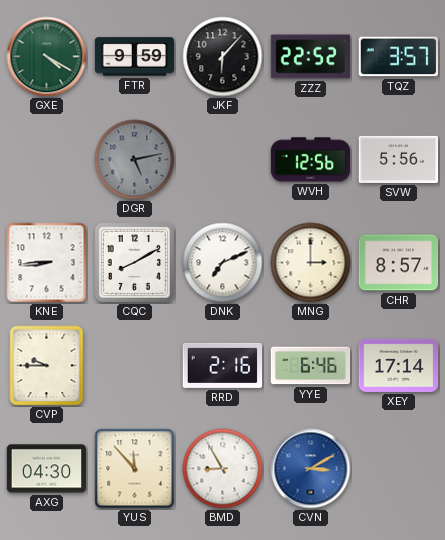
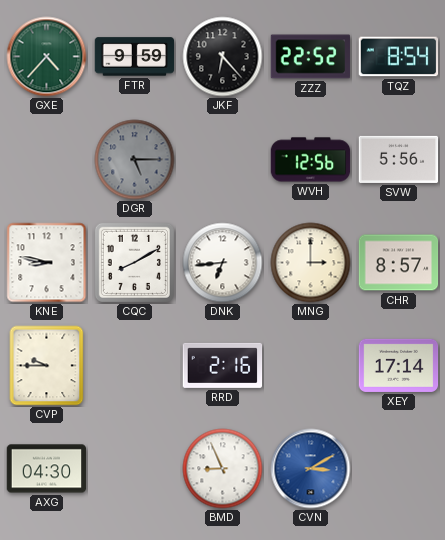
GXE: 4:20 -> 4:37
JKF: 6:07 -> 6:23
TQZ: 3:57 -> 8:54
DGR: 5:13 -> 5:15
KNE: 8:44 -> 8:47
DNK: 7:11 -> 6:44
YYE: 6:46 -> none
YUS: 11:53 -> none
BMD: 8:55 -> 8:56
